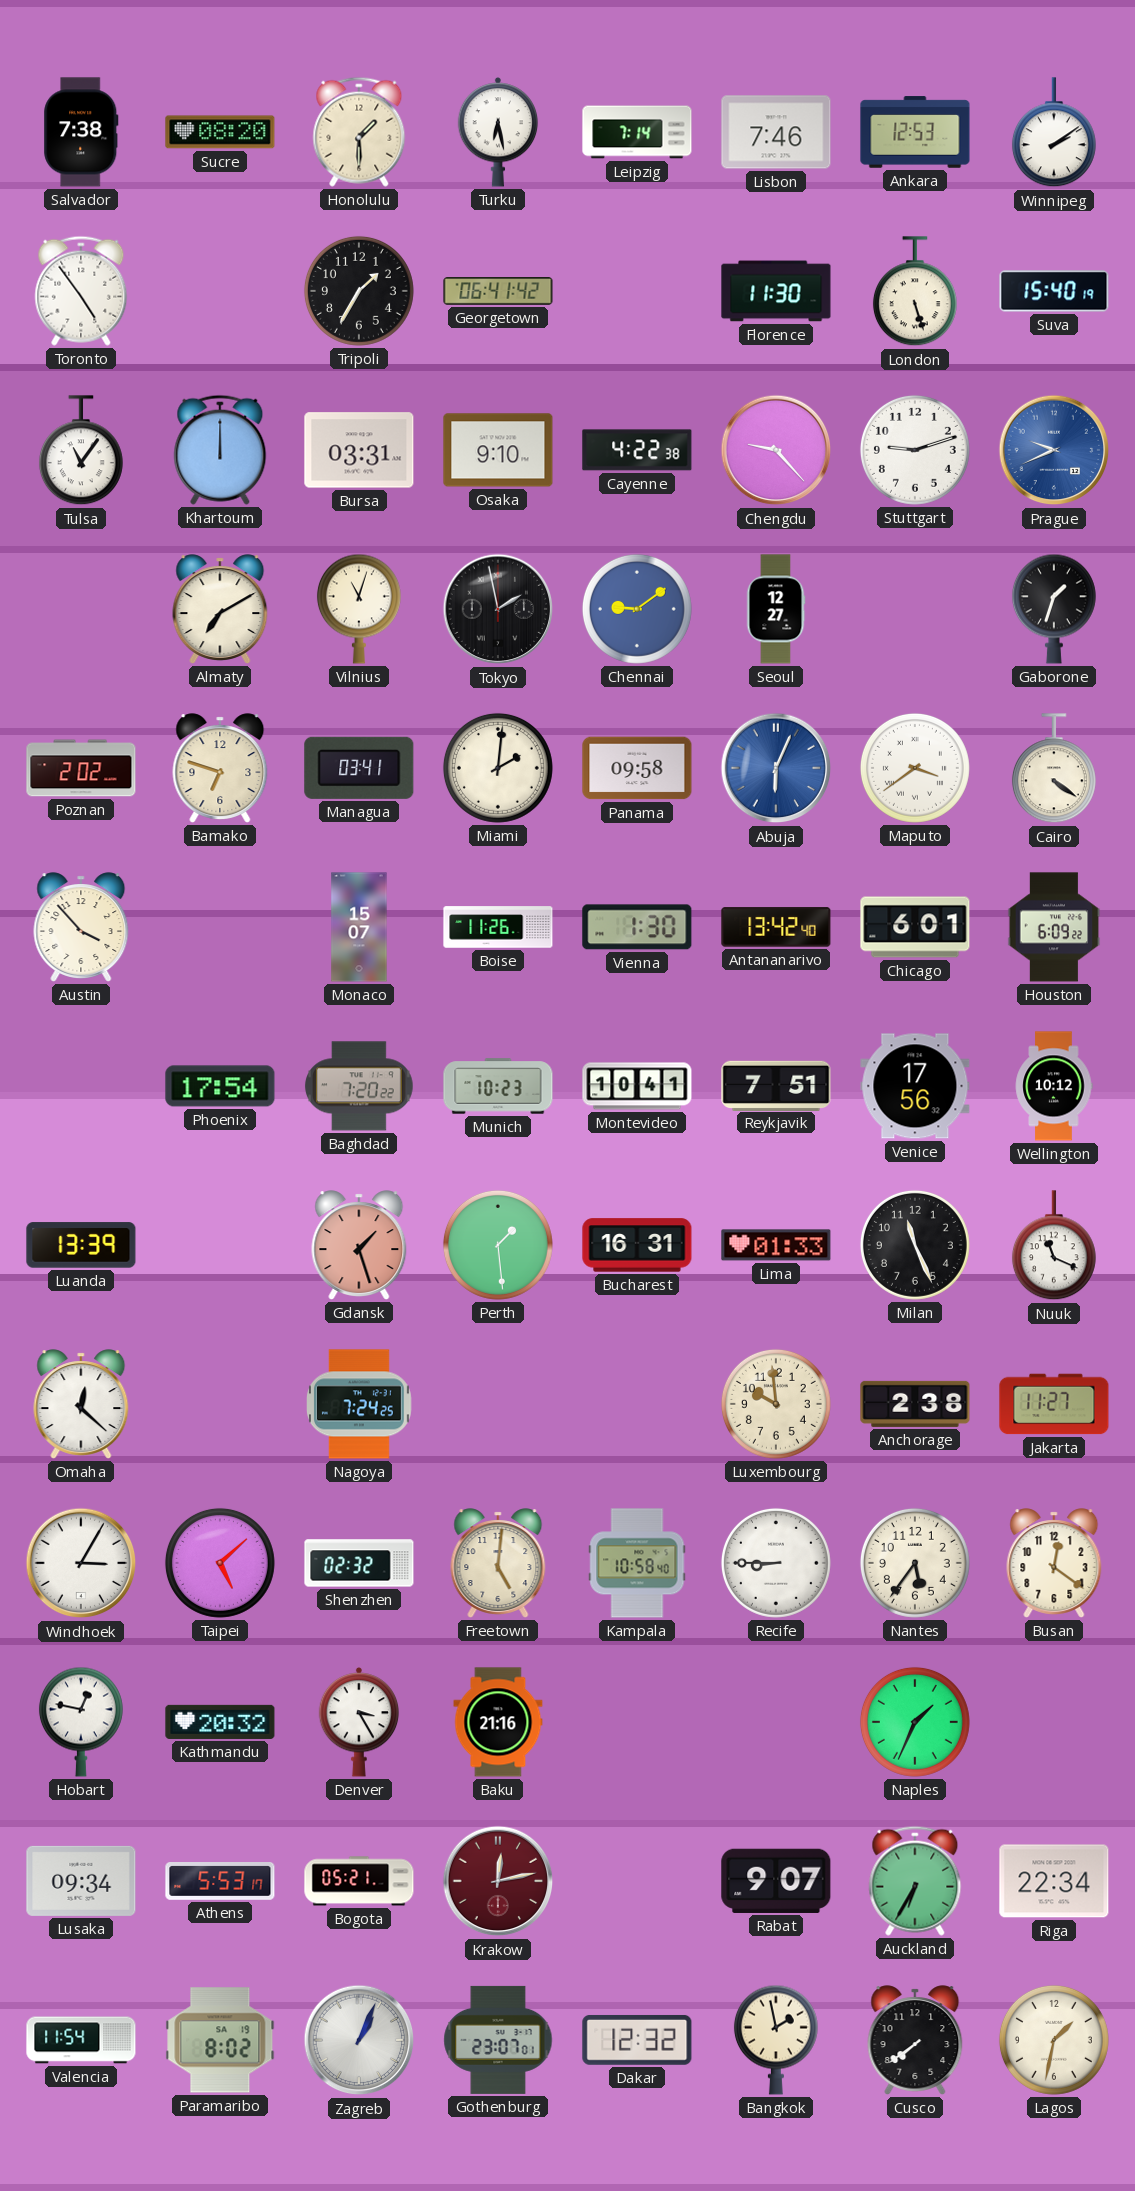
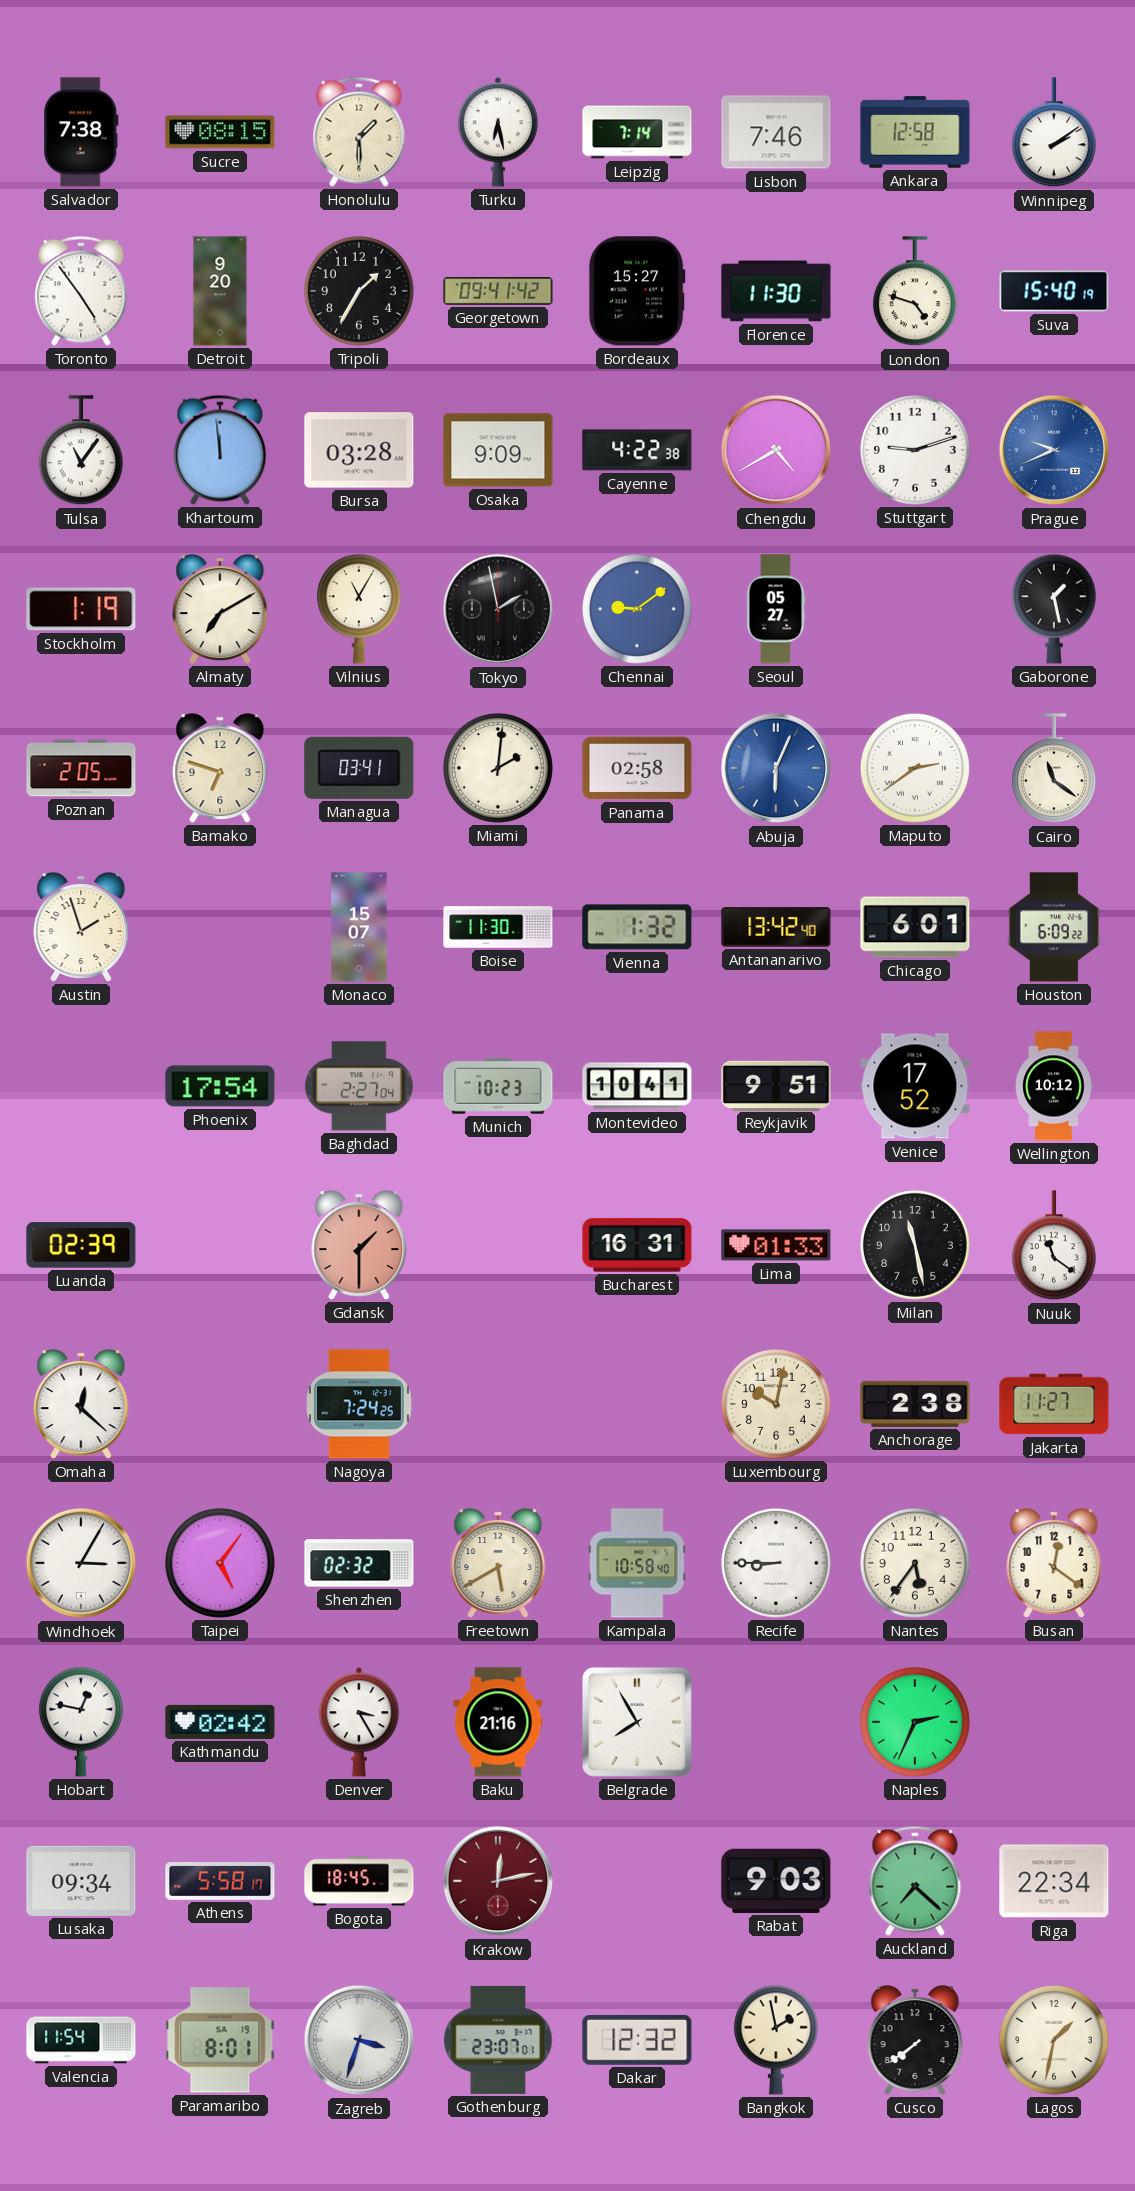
Sucre: 08:20 -> 08:15
Ankara: 12:53 -> 12:58
Detroit: none -> 9:20
Georgetown: 06:41 -> 09:41
Bordeaux: none -> 15:27
London: 5:27 -> 4:48
Khartoum: 12:00 -> 11:59
Bursa: 03:31 -> 03:28
Osaka: 9:10 -> 9:09
Chengdu: 9:23 -> 4:40
Stockholm: none -> 1:19
Vilnius: 11:03 -> 11:05
Seoul: 12:27 -> 05:27
Gaborone: 1:33 -> 1:28
Poznan: 2:02 -> 2:05
Panama: 09:58 -> 02:58
Maputo: 3:39 -> 2:39
Cairo: 4:21 -> 11:21
Austin: 3:53 -> 1:57
Boise: 11:26 -> 11:30
Vienna: 1:30 -> 1:32
Baghdad: 7:20 -> 2:27
Reykjavik: 7:51 -> 9:51
Venice: 17:56 -> 17:52
Luanda: 13:39 -> 02:39
Gdansk: 1:27 -> 1:30
Perth: 1:29 -> none
Milan: 11:26 -> 11:28
Nuuk: 11:19 -> 11:21
Luxembourg: 9:59 -> 10:02
Taipei: 5:08 -> 5:06
Freetown: 5:01 -> 5:40
Kathmandu: 20:32 -> 02:42
Belgrade: none -> 7:55
Naples: 1:34 -> 2:34
Athens: 5:53 -> 5:58
Bogota: 05:21 -> 18:45
Rabat: 9:07 -> 9:03
Auckland: 6:35 -> 7:22
Paramaribo: 8:02 -> 8:01
Zagreb: 1:04 -> 3:33
